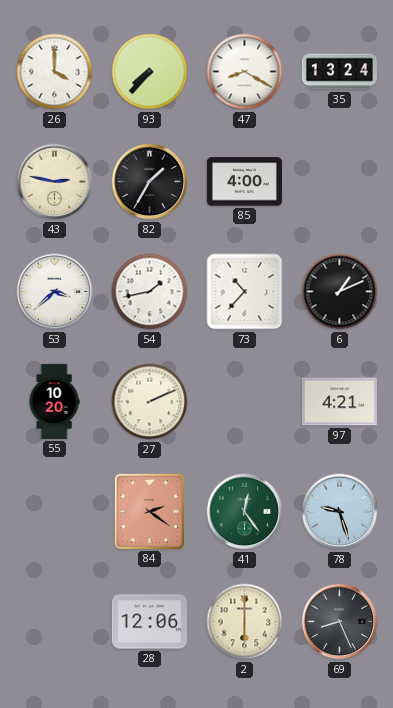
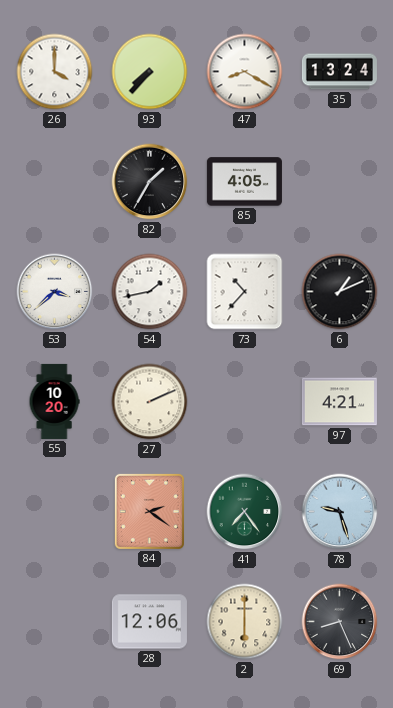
43: 2:47 -> none
85: 4:00 -> 4:05
41: 12:24 -> 7:24
